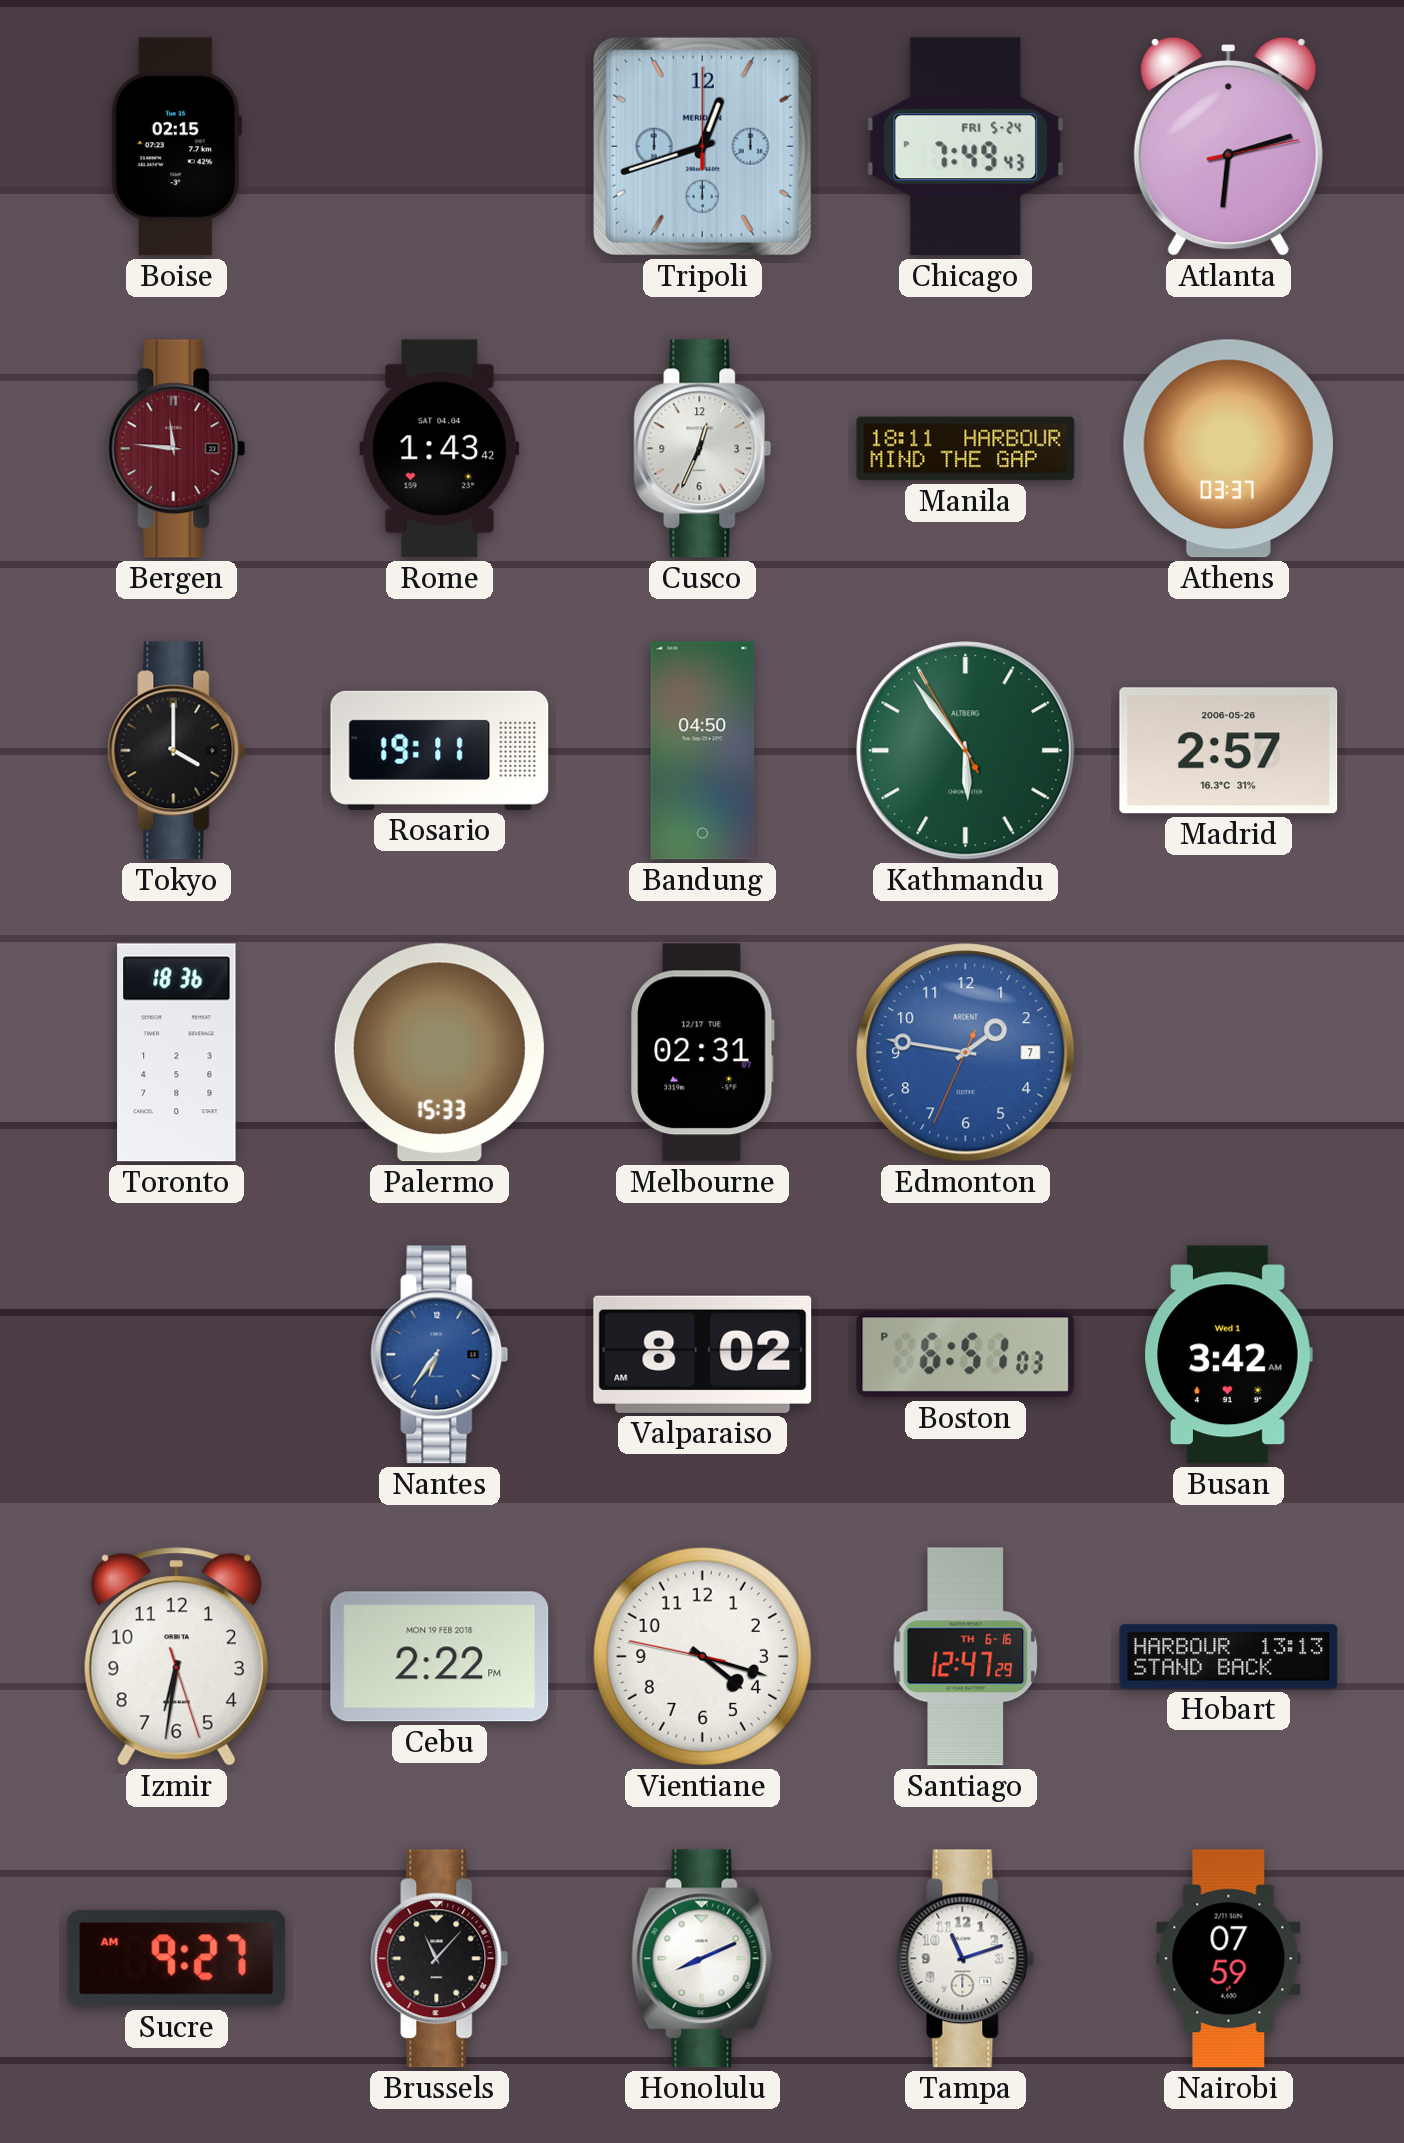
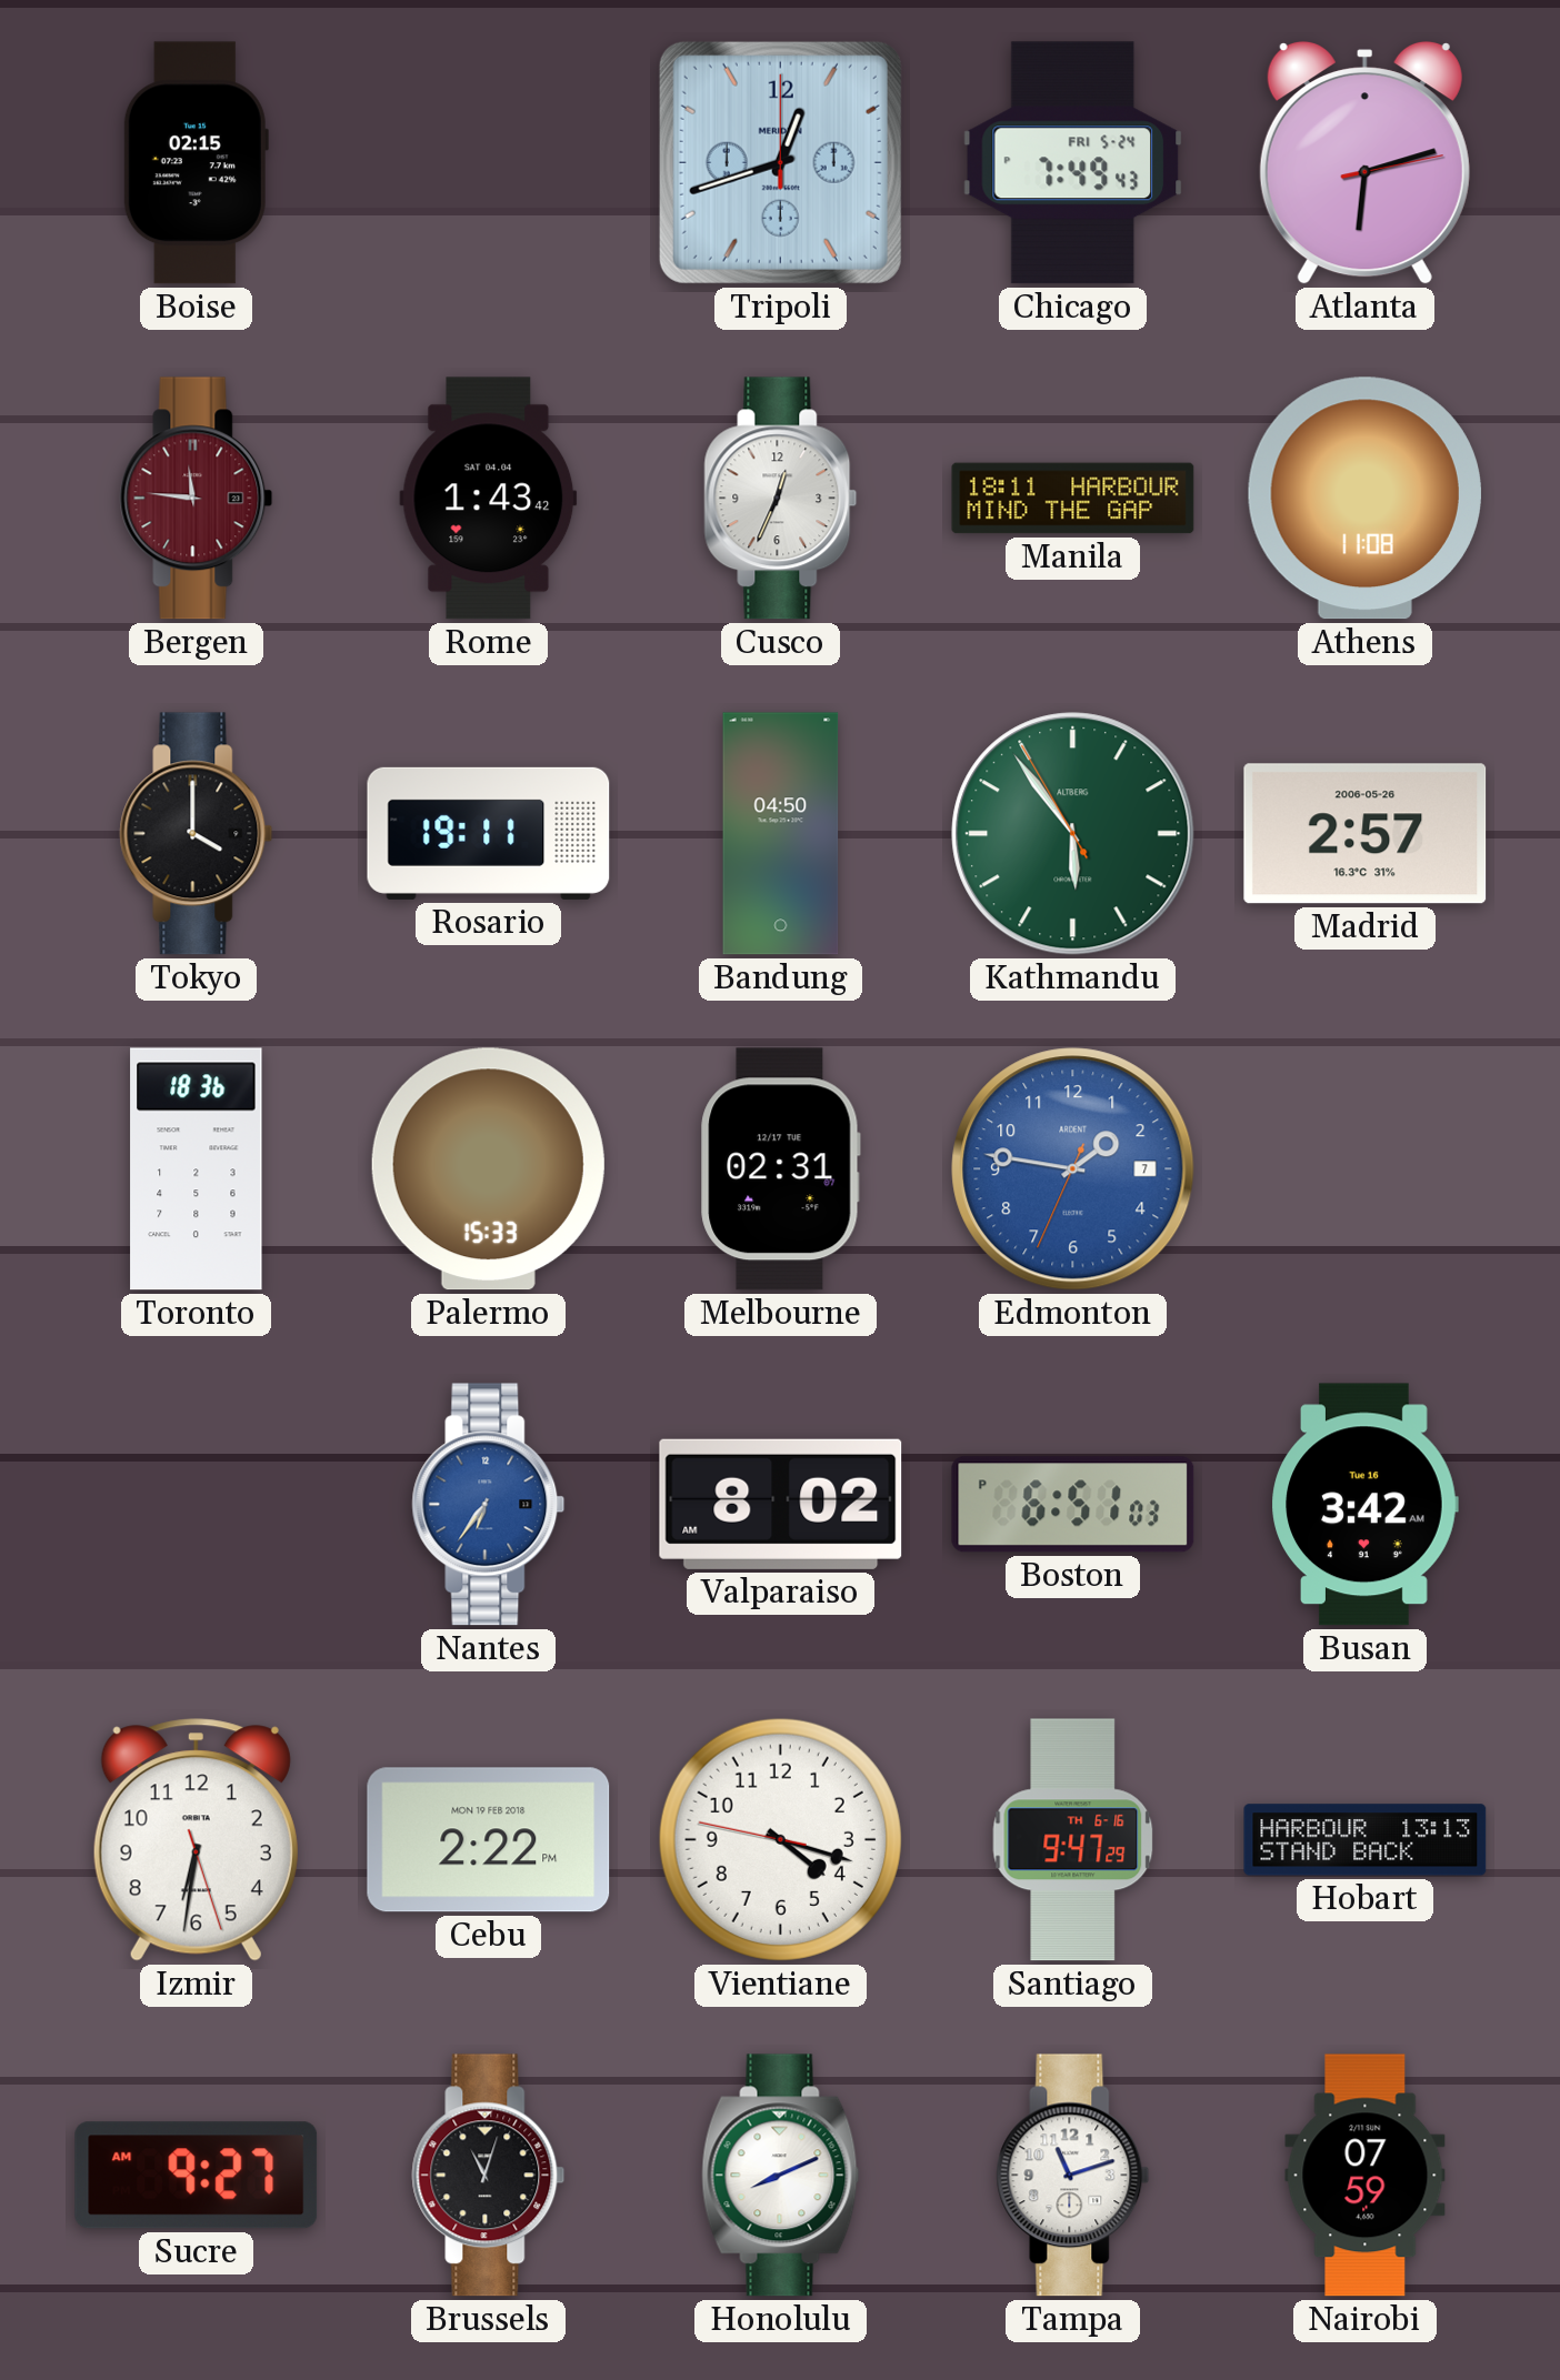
Athens: 03:37 -> 11:08
Busan date: Wed 1 -> Tue 16
Santiago: 12:47 -> 9:47
Brussels: 11:07 -> 11:03
